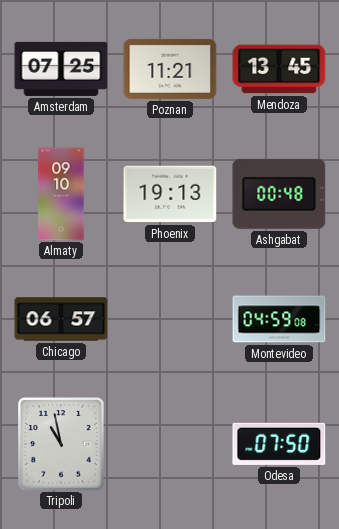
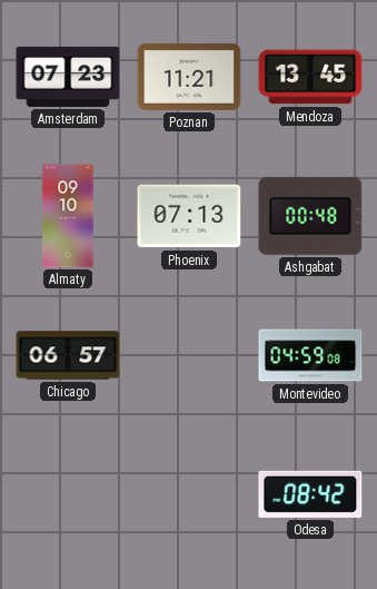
Amsterdam: 07:25 -> 07:23
Phoenix: 19:13 -> 07:13
Tripoli: 10:58 -> none
Odesa: 07:50 -> 08:42
